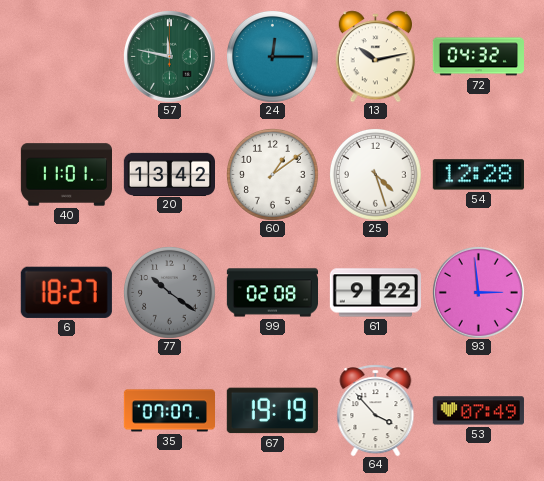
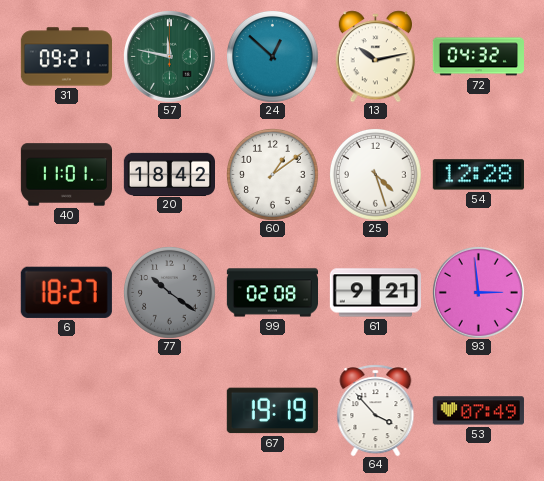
31: none -> 09:21
24: 12:15 -> 12:52
20: 13:42 -> 18:42
61: 9:22 -> 9:21
35: 07:07 -> none
